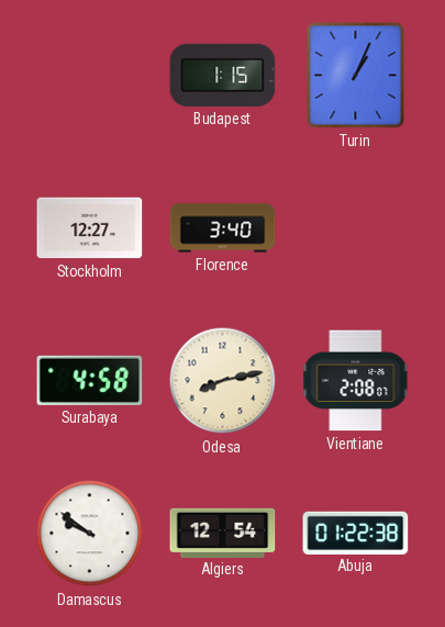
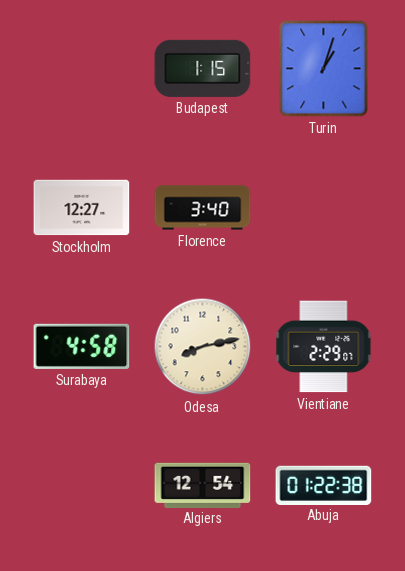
Turin: 1:04 -> 1:03
Vientiane: 2:08 -> 2:29
Damascus: 9:51 -> none
